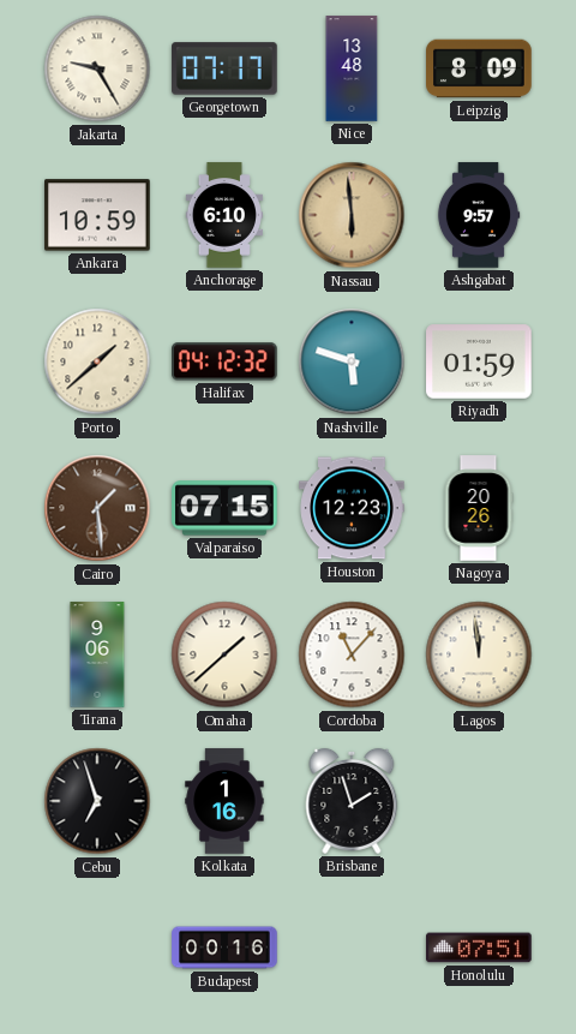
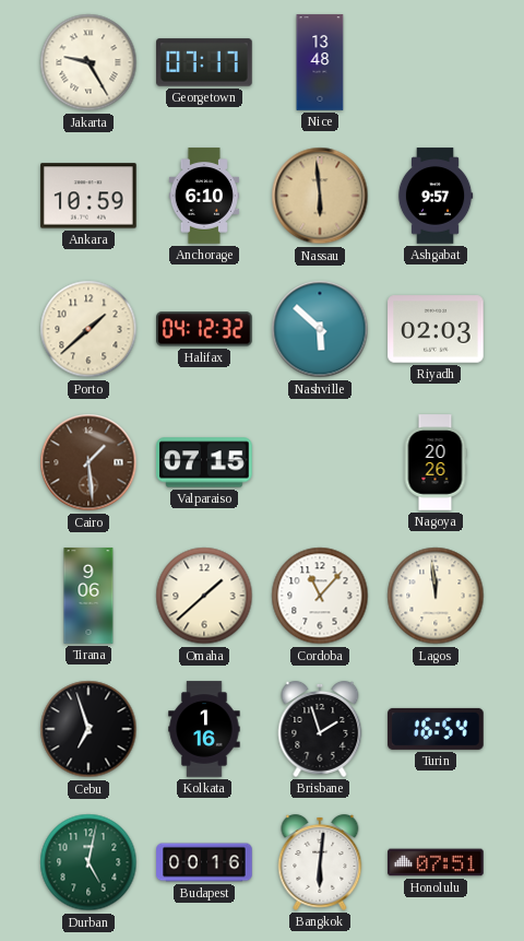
Leipzig: 8:09 -> none
Nashville: 5:48 -> 5:52
Riyadh: 01:59 -> 02:03
Houston: 12:23 -> none
Turin: none -> 16:54
Durban: none -> 5:02
Bangkok: none -> 6:01
